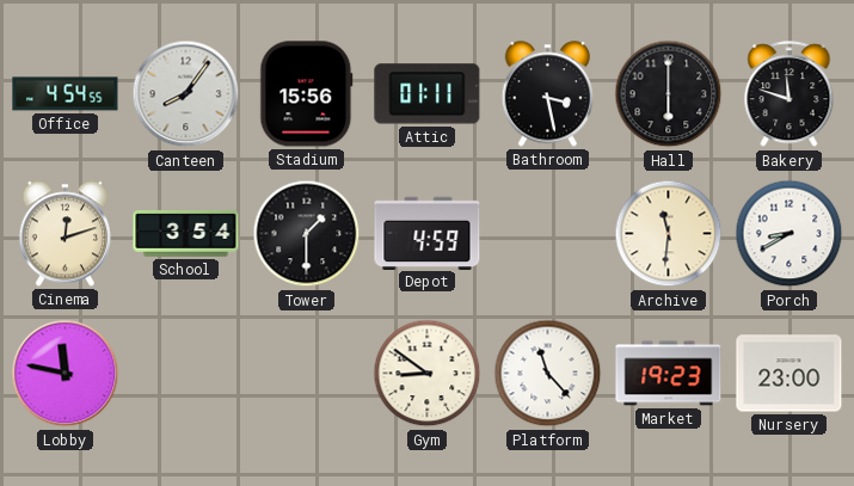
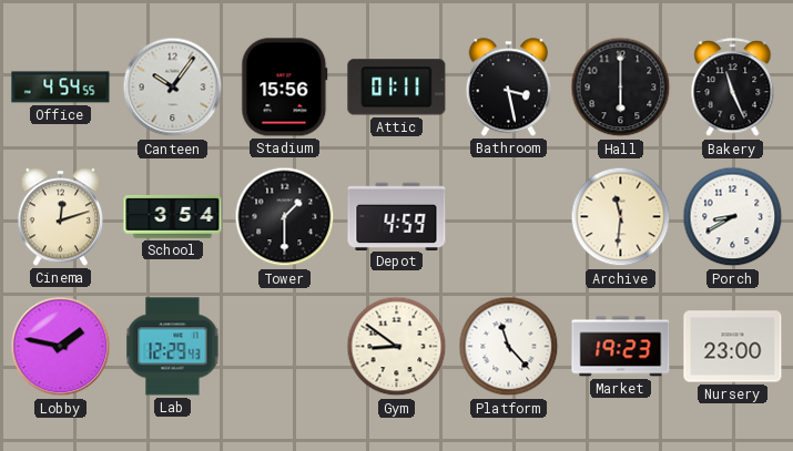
Canteen: 8:06 -> 10:06
Bakery: 11:48 -> 11:26
Lobby: 11:47 -> 1:47
Lab: none -> 12:29
